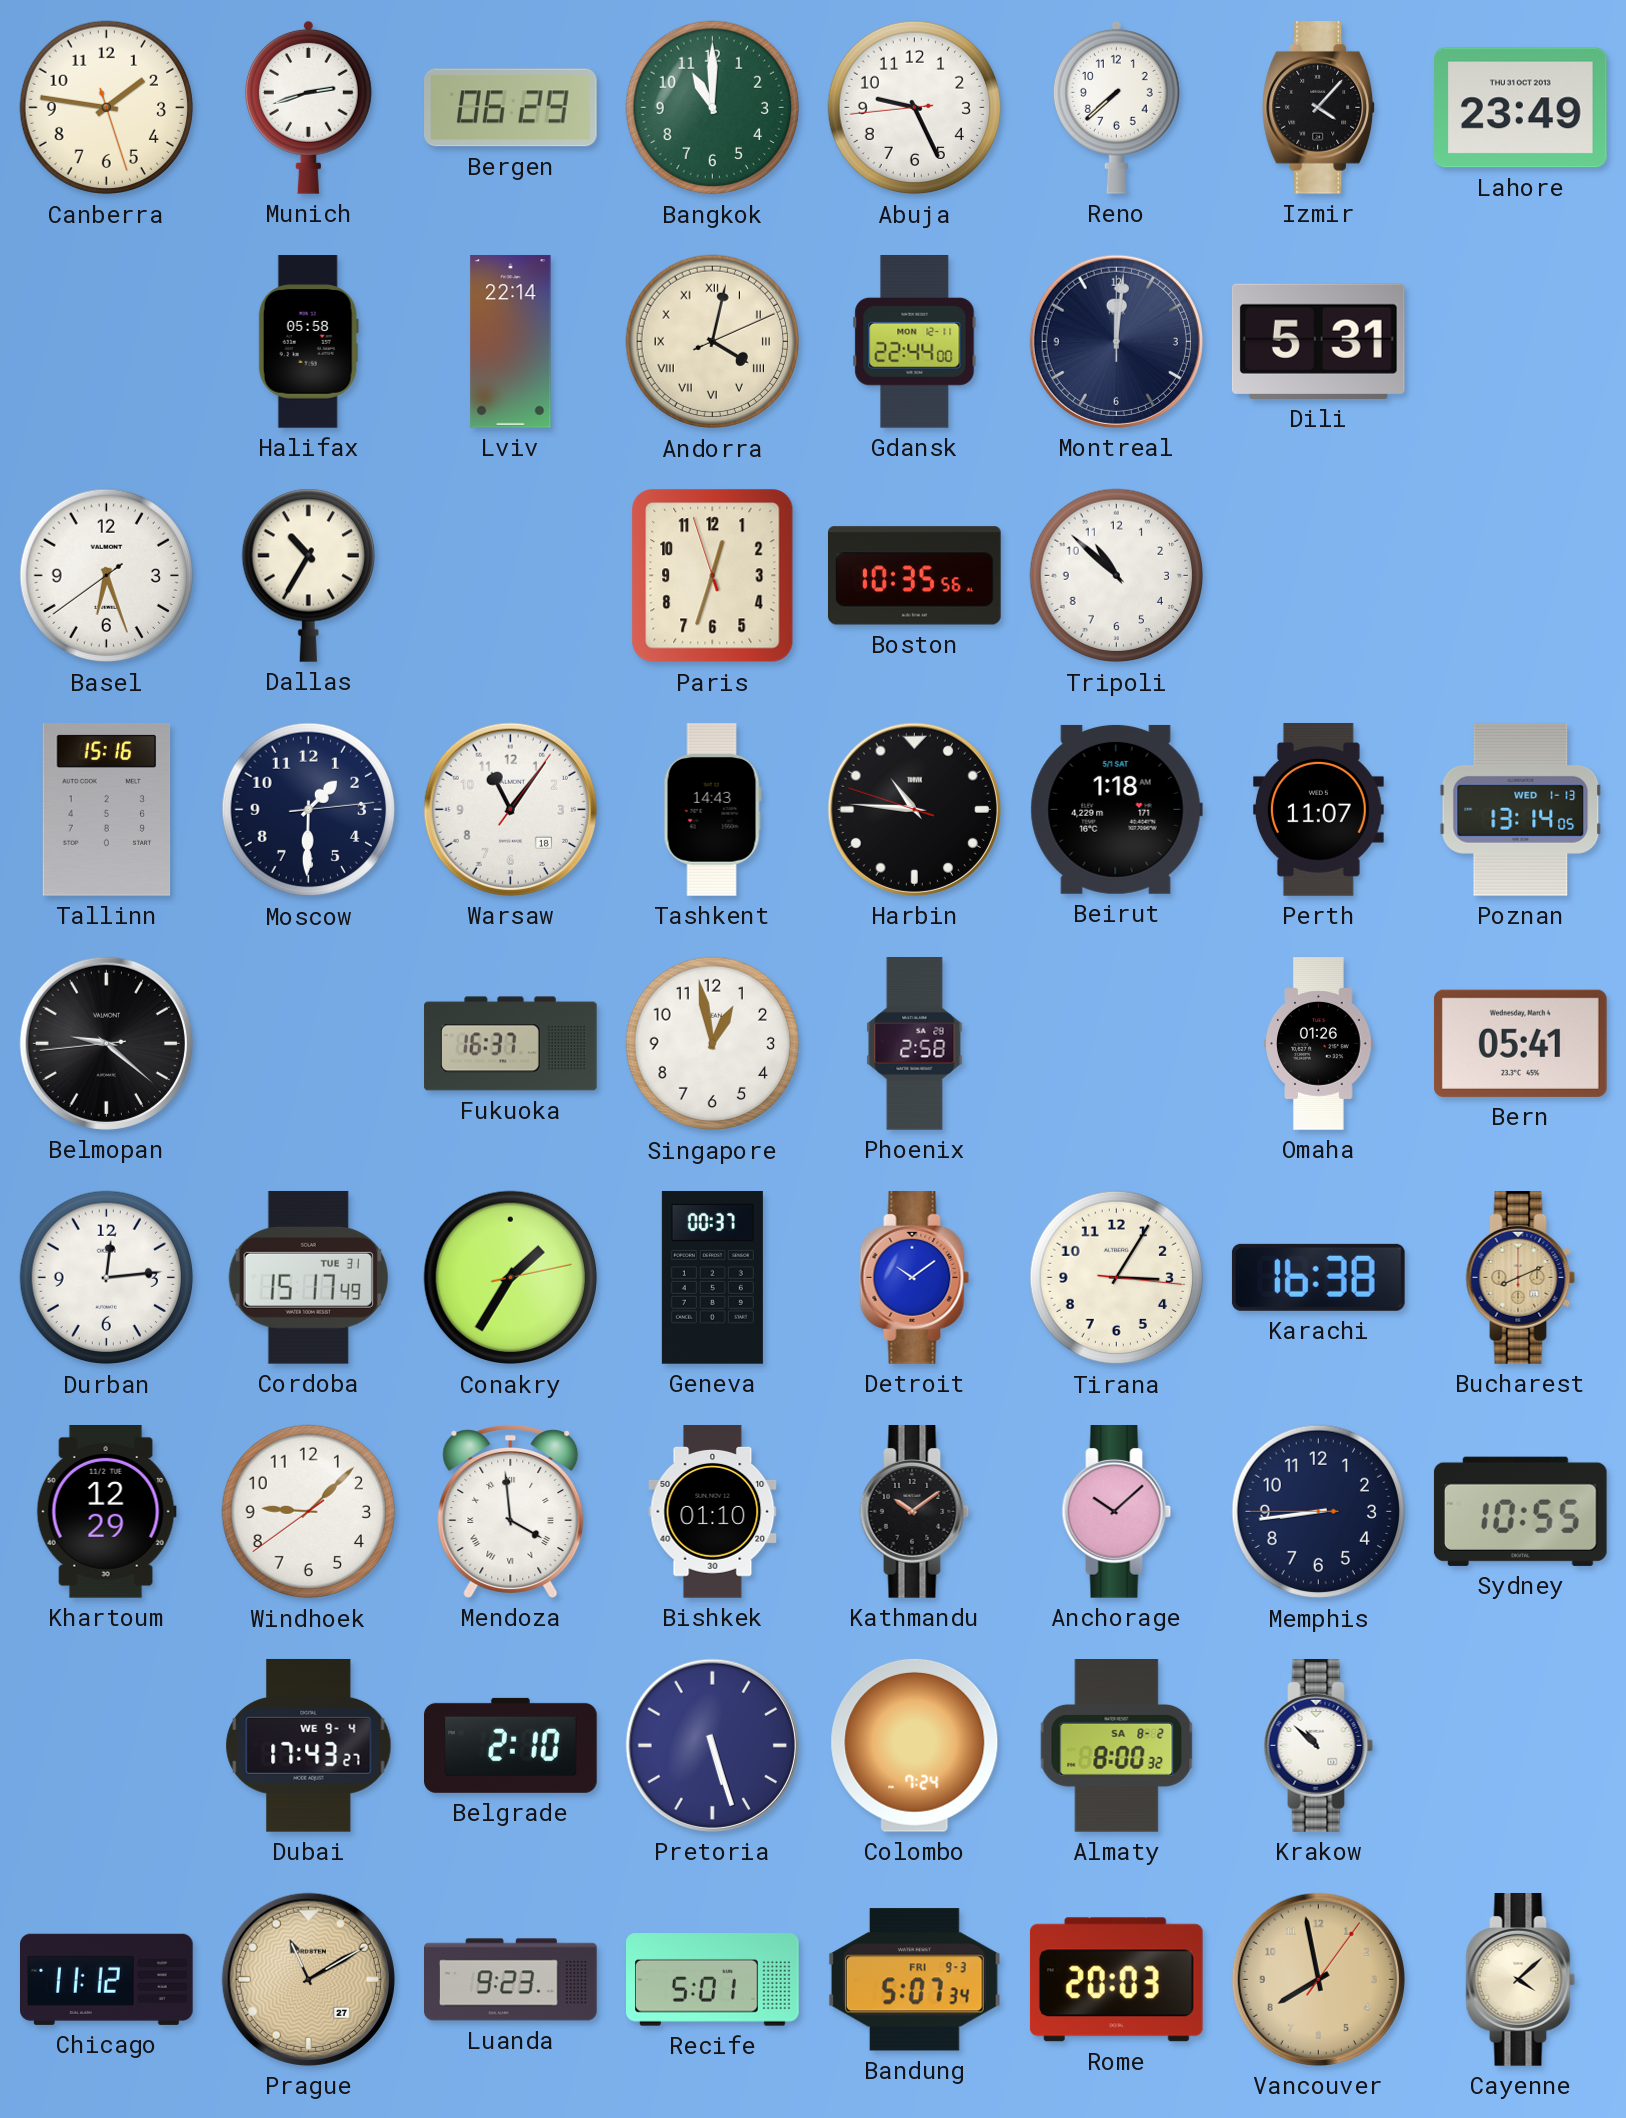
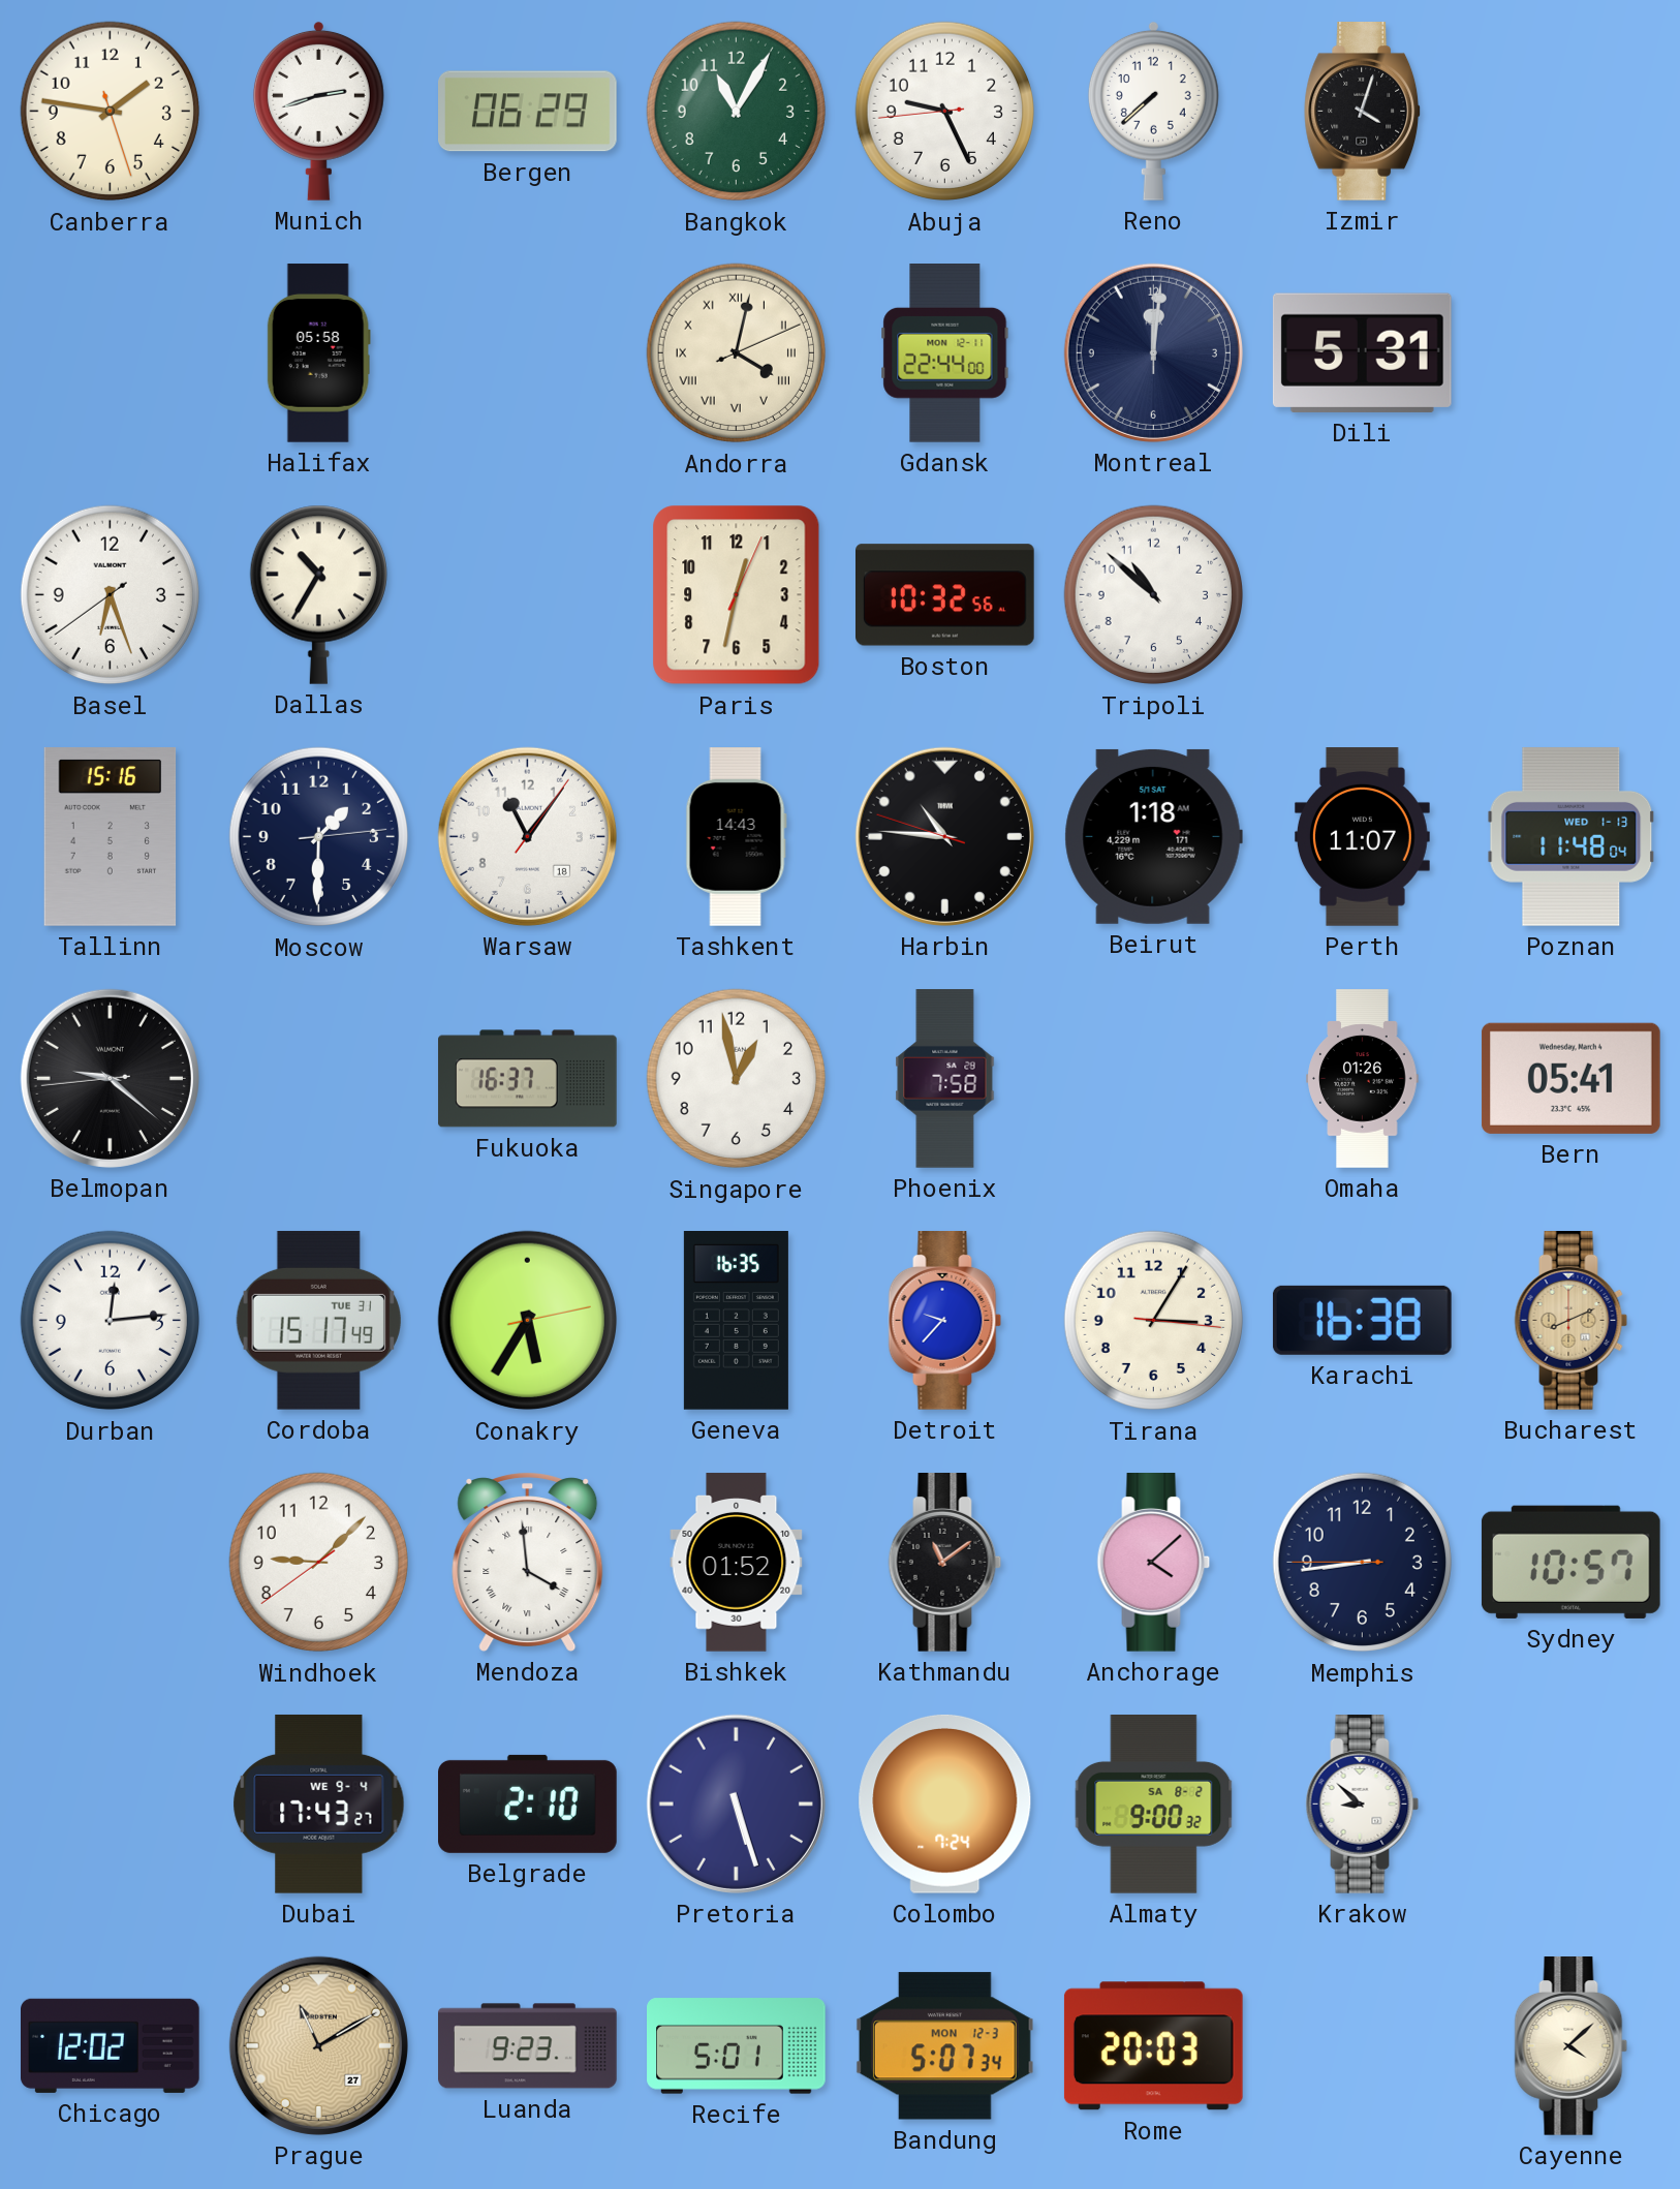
Bangkok: 11:00 -> 11:05
Izmir: 4:07 -> 4:03
Lahore: 23:49 -> none
Lviv: 22:14 -> none
Paris: 12:32:57 -> 12:32:04
Boston: 10:35 -> 10:32
Poznan: 13:14 -> 11:48
Phoenix: 2:58 -> 7:58
Conakry: 1:35 -> 5:35
Geneva: 00:37 -> 16:35
Detroit: 10:09 -> 9:37
Khartoum: 12:29 -> none
Bishkek: 01:10 -> 01:52
Kathmandu: 10:09 -> 11:09
Anchorage: 10:08 -> 4:08
Sydney: 10:55 -> 10:57
Almaty: 8:00 -> 9:00
Krakow: 10:52 -> 8:52
Chicago: 11:12 -> 12:02
Bandung date: FRI 9-3 -> MON 12-3
Vancouver: 7:58 -> none
